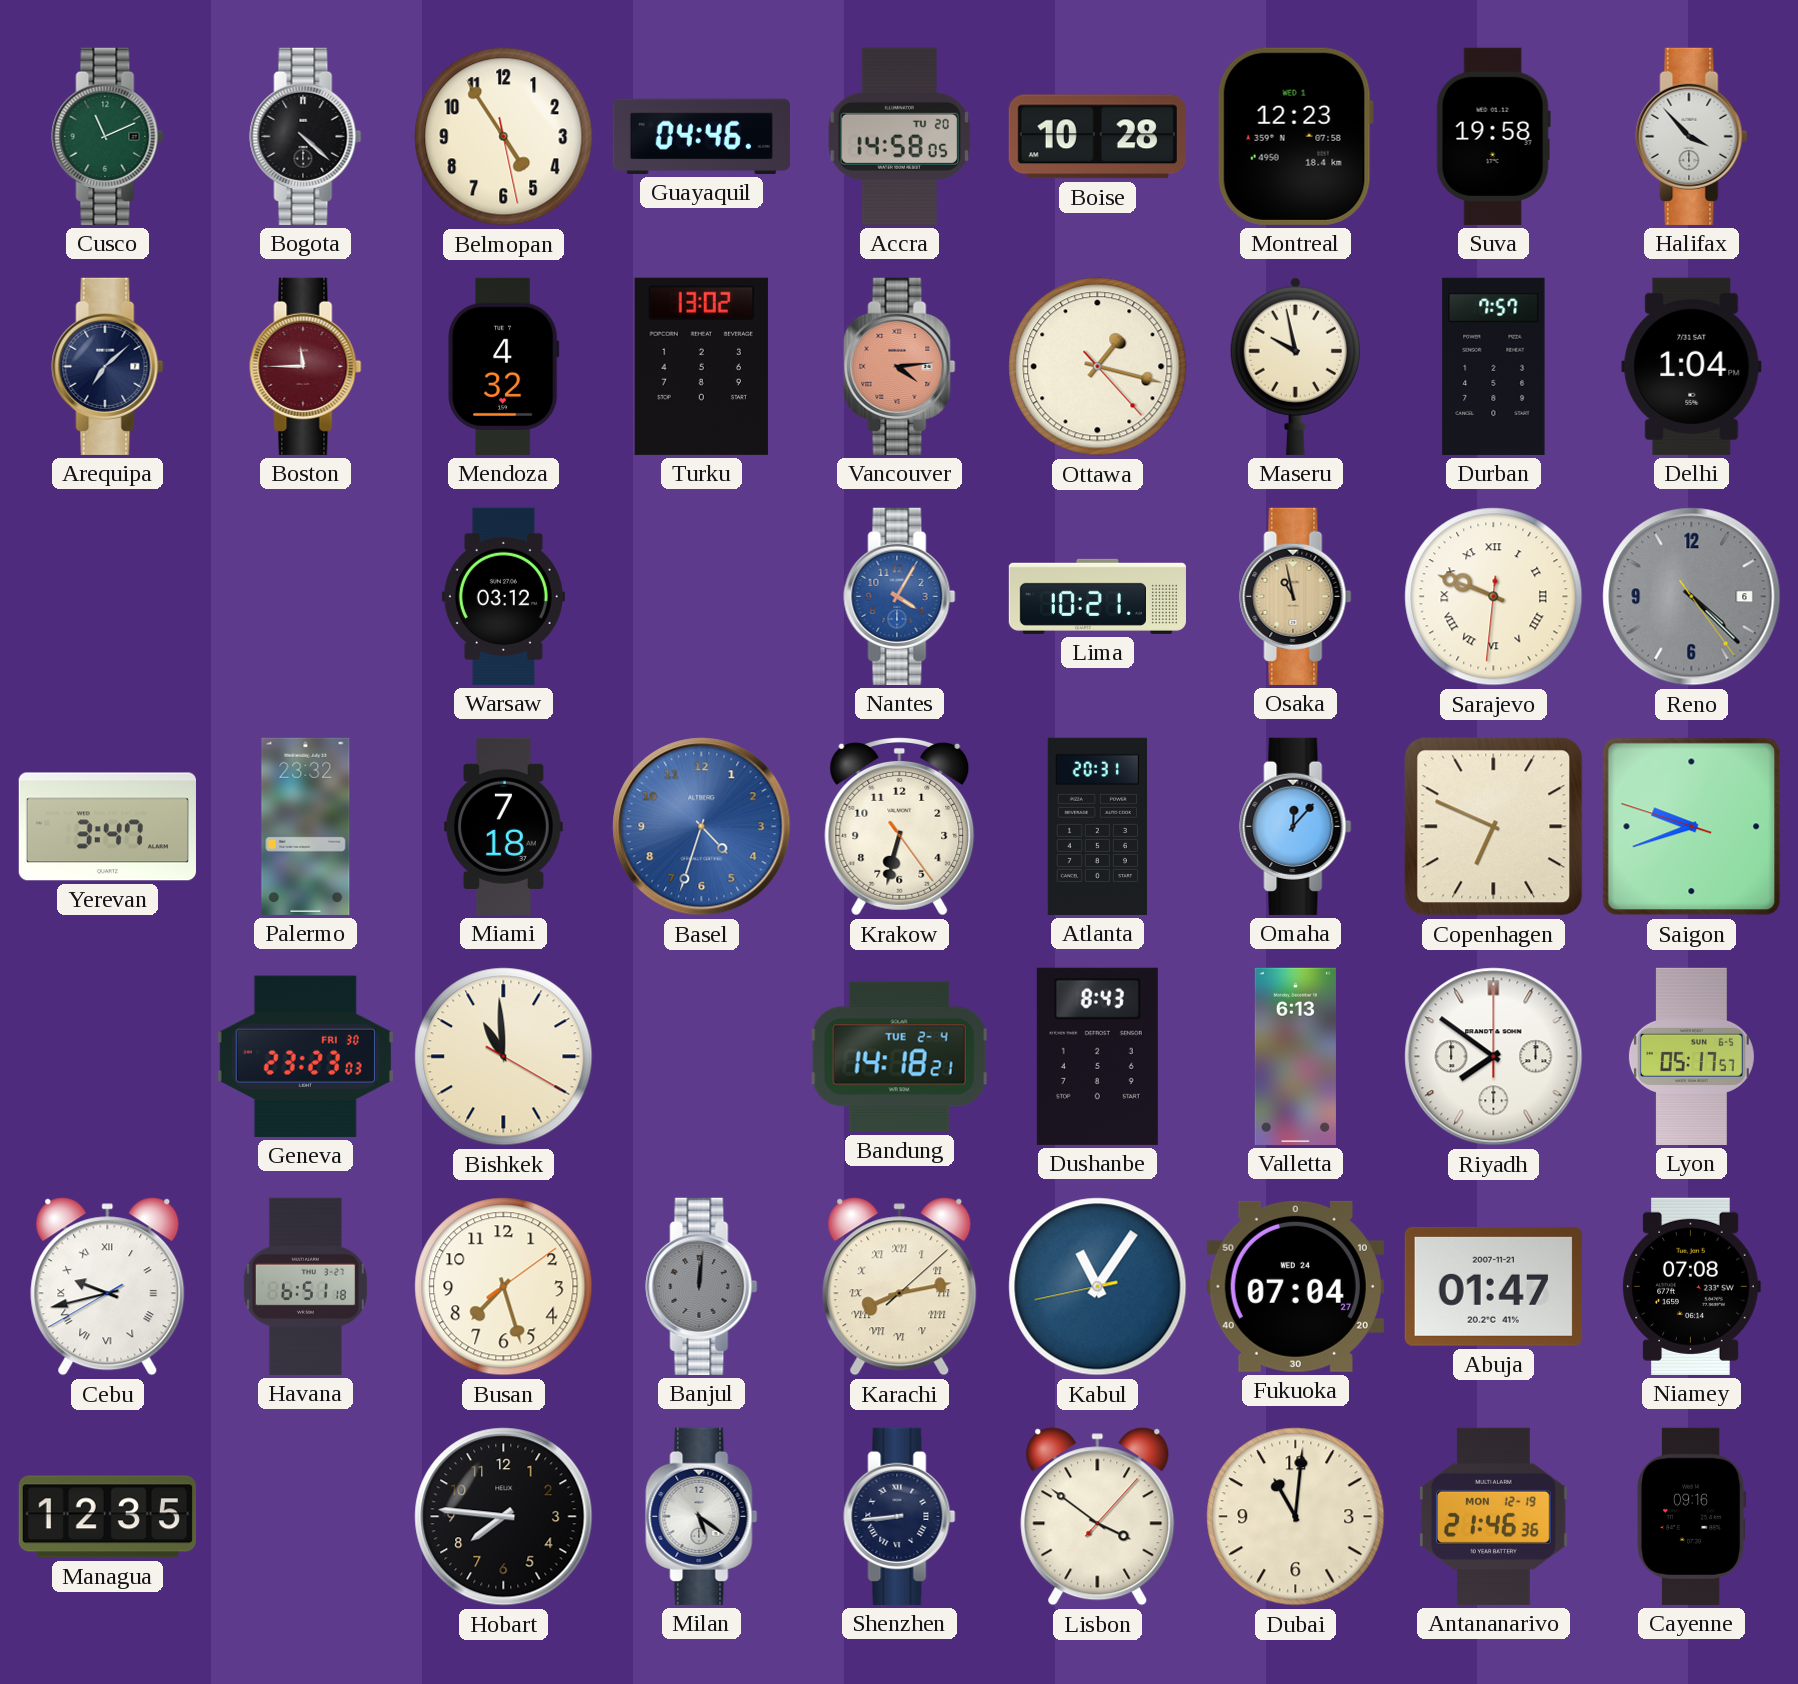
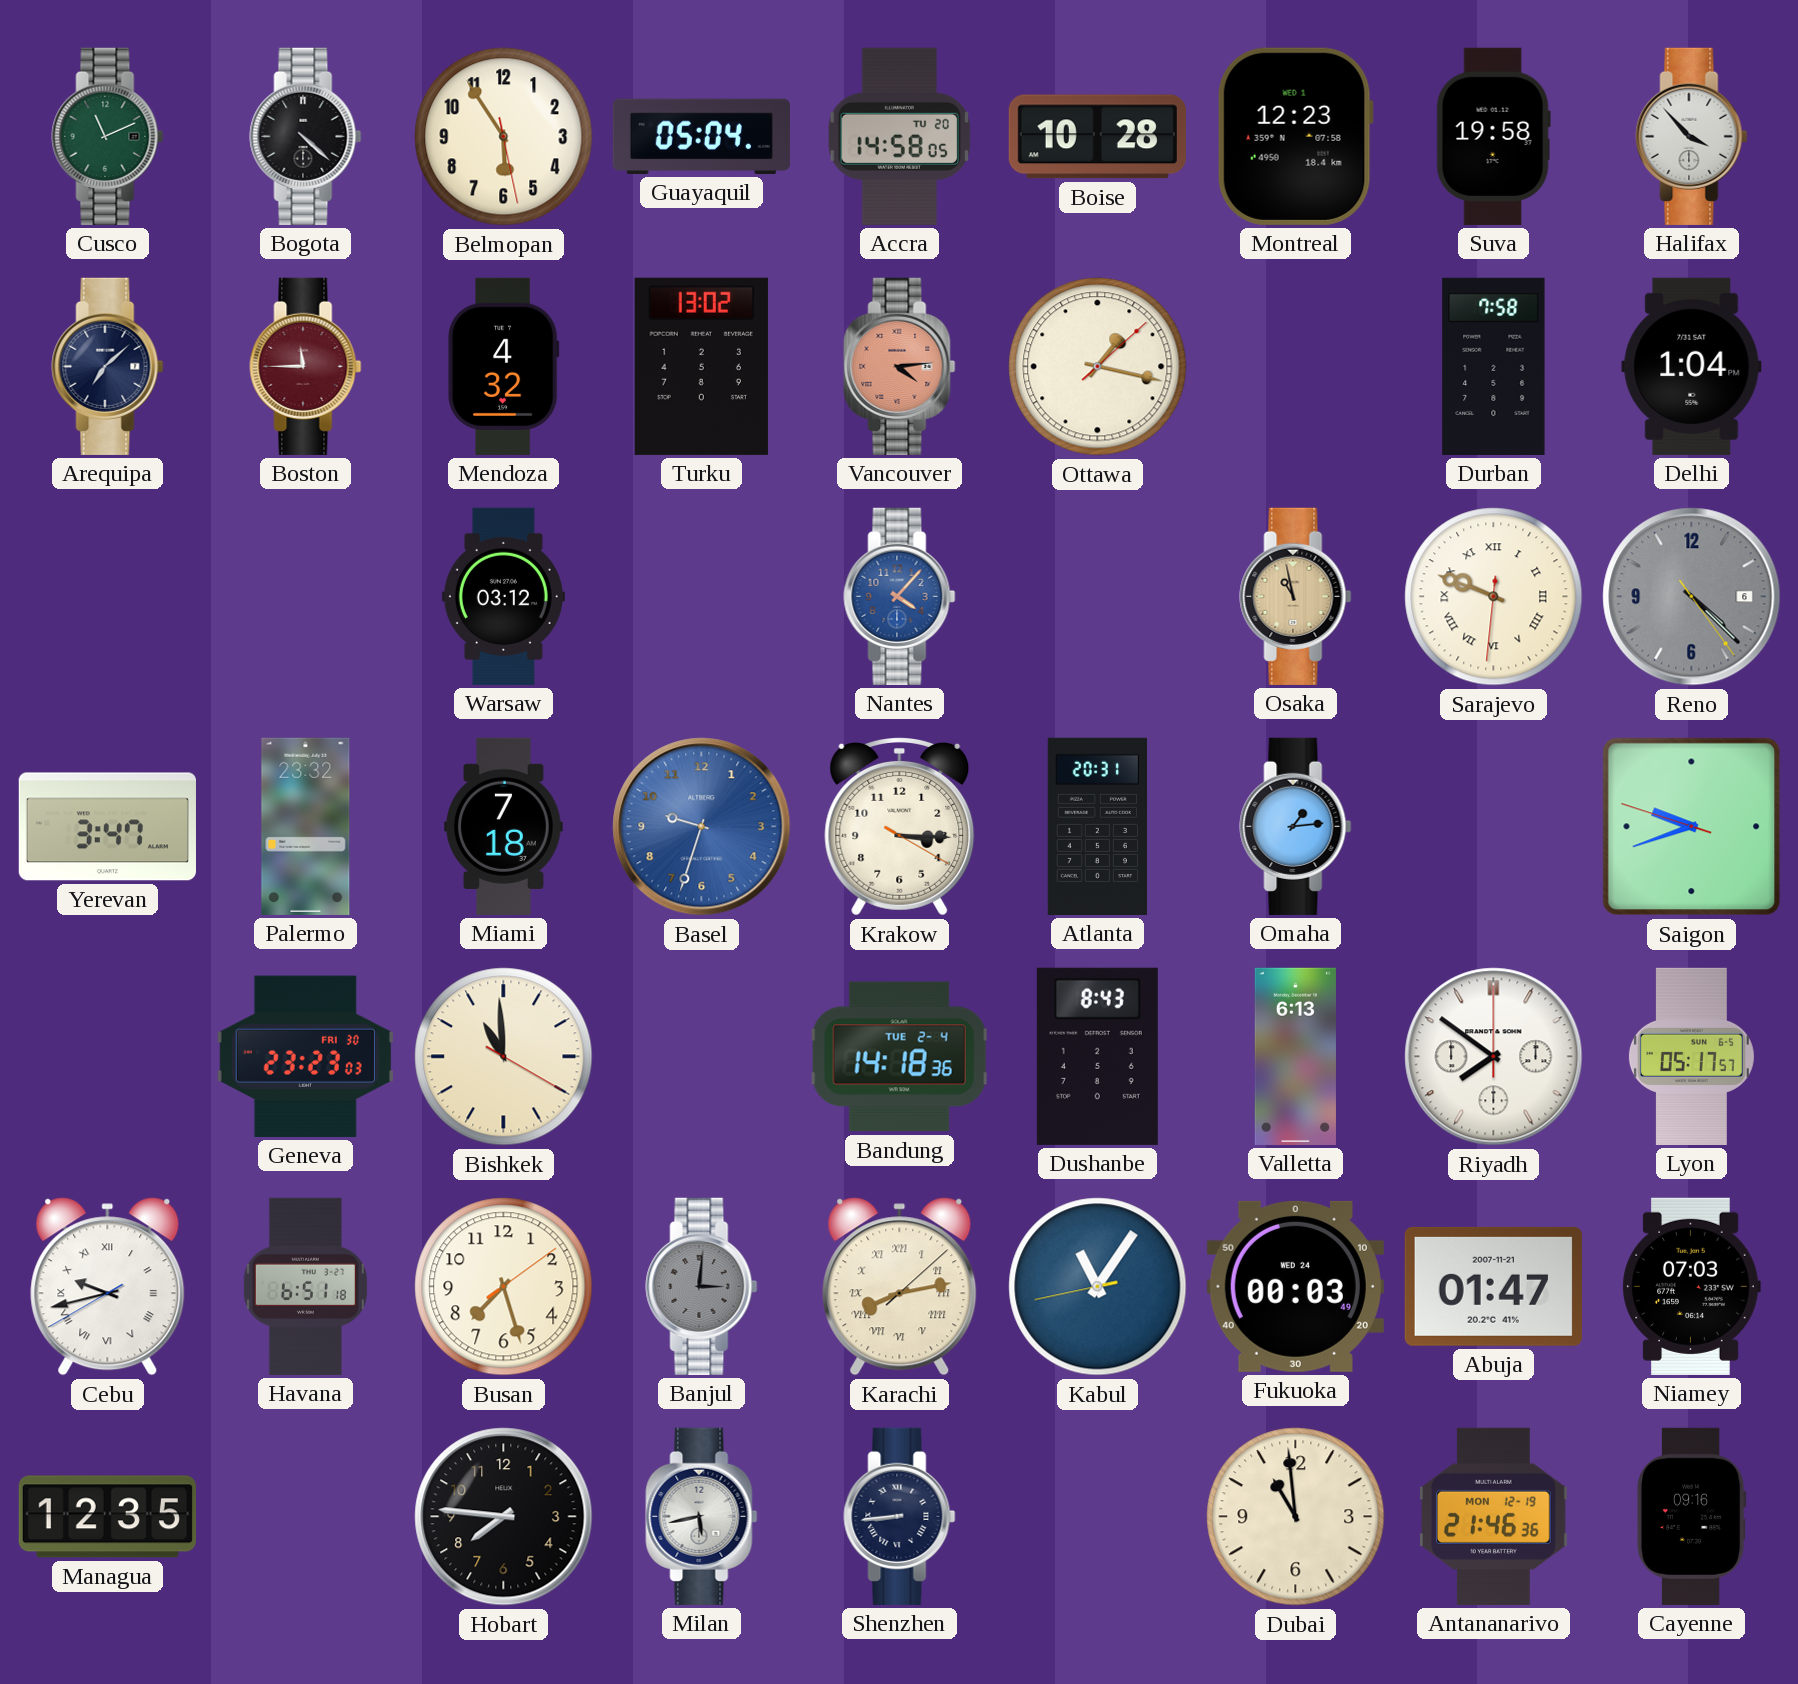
Belmopan: 4:54 -> 5:54
Guayaquil: 04:46 -> 05:04
Ottawa: 1:17:23 -> 1:17:08
Maseru: 9:58 -> none
Durban: 7:57 -> 7:58
Nantes: 4:05 -> 4:07
Lima: 10:21 -> none
Basel: 4:33 -> 9:33
Krakow: 6:32 -> 3:15
Omaha: 12:07 -> 1:14
Copenhagen: 6:49 -> none
Bandung: 14:18:21 -> 14:18:36
Banjul: 12:01 -> 3:01
Fukuoka: 07:04 -> 00:03
Niamey: 07:08 -> 07:03
Milan: 5:21 -> 5:43
Lisbon: 3:51 -> none
Dubai: 11:01 -> 10:59
